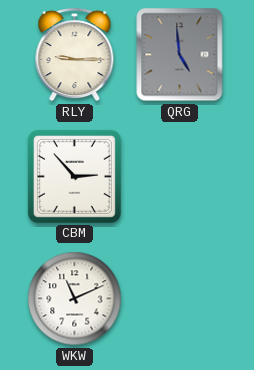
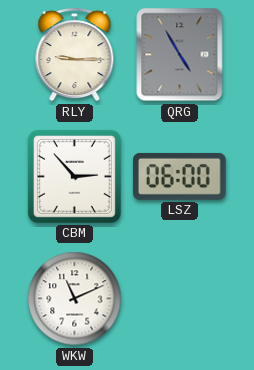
QRG: 4:59 -> 4:55
LSZ: none -> 06:00
